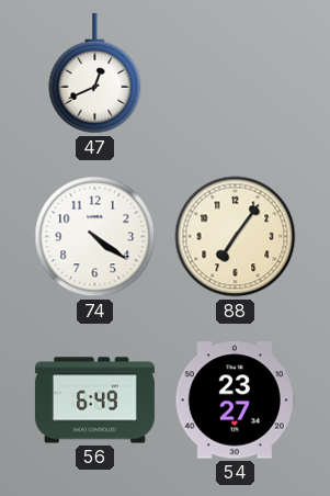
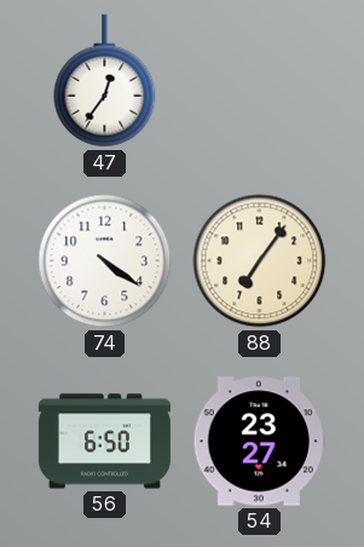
47: 12:41 -> 12:36
56: 6:49 -> 6:50
